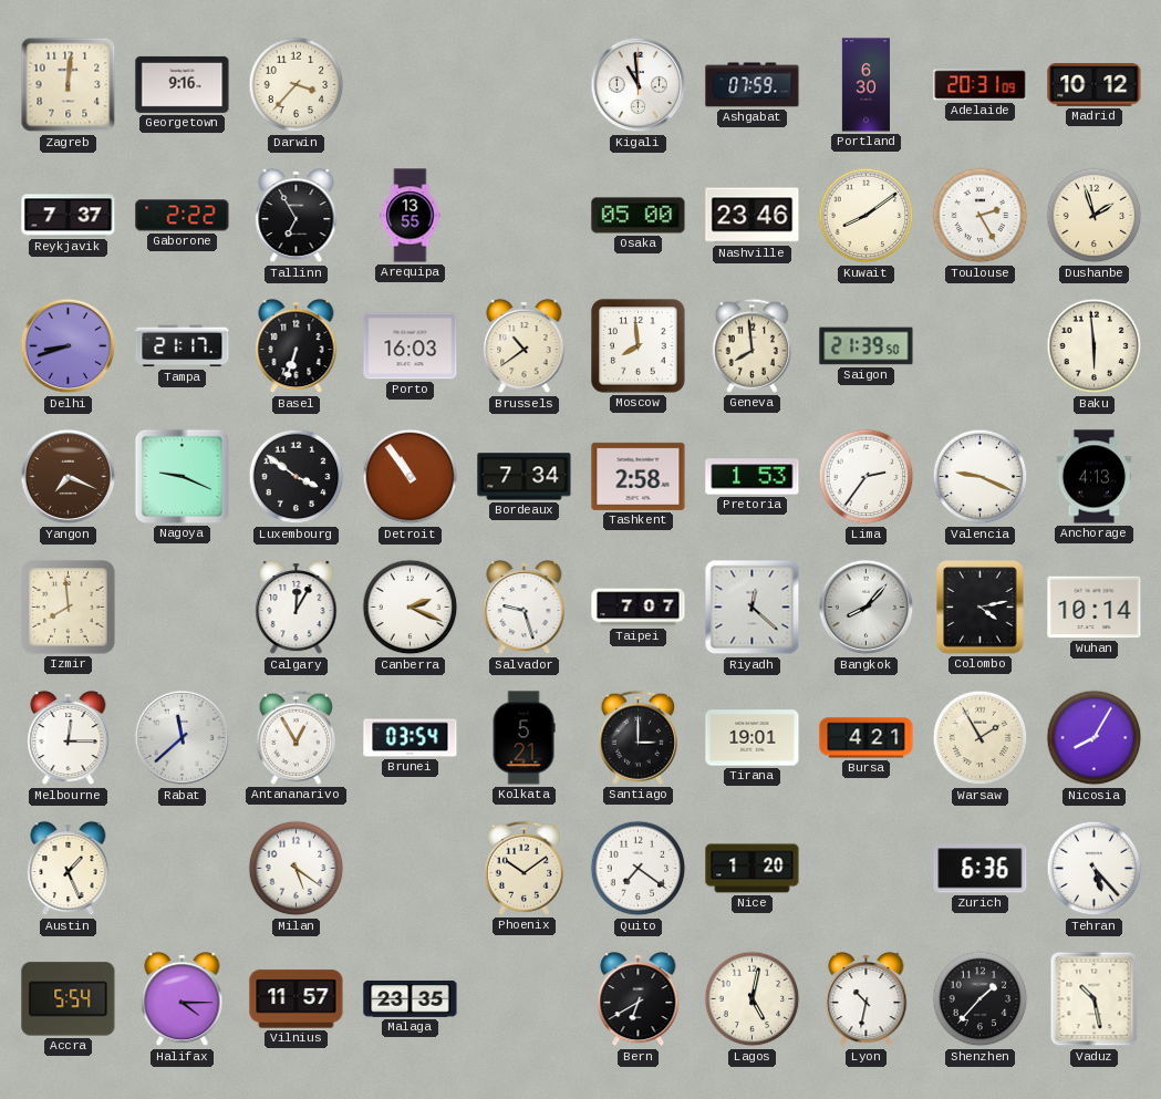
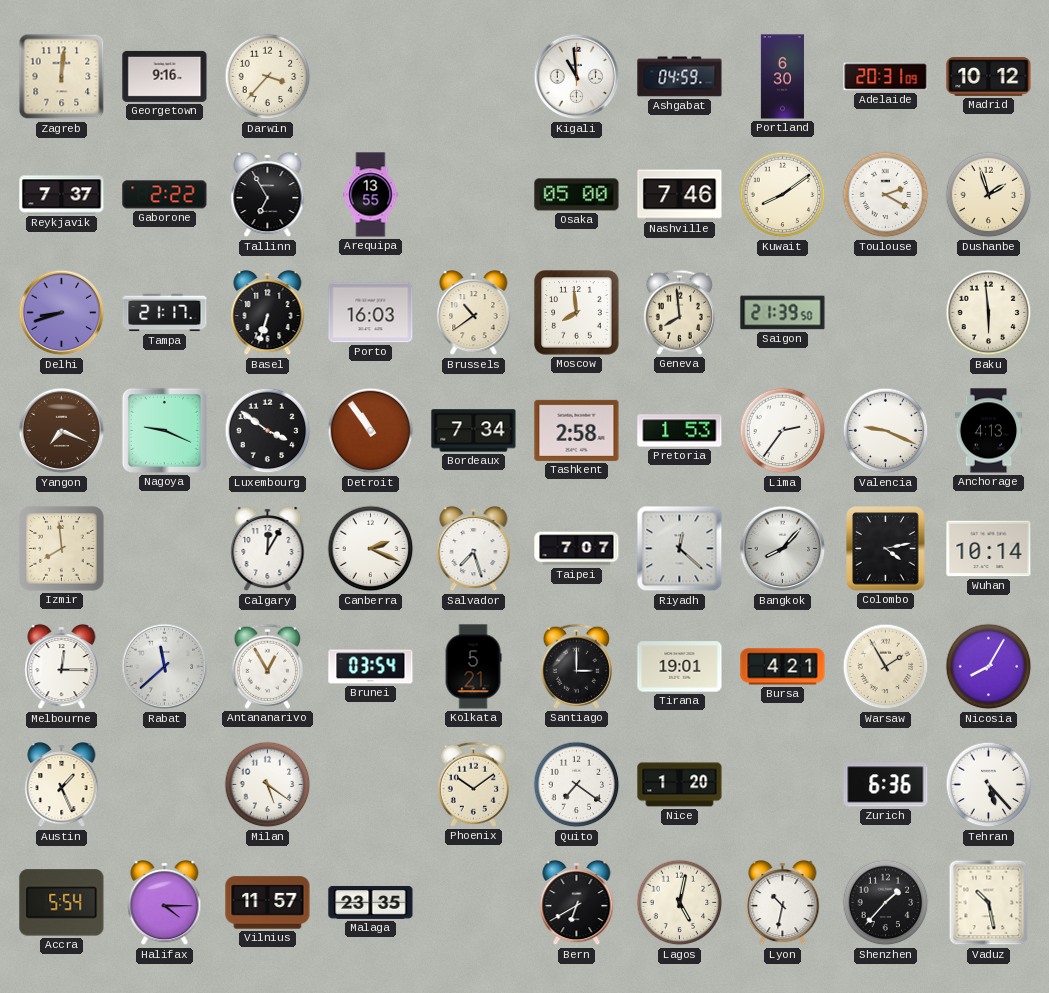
Ashgabat: 07:59 -> 04:59
Nashville: 23:46 -> 7:46
Toulouse: 2:25 -> 2:20
Salvador: 9:27 -> 7:27
